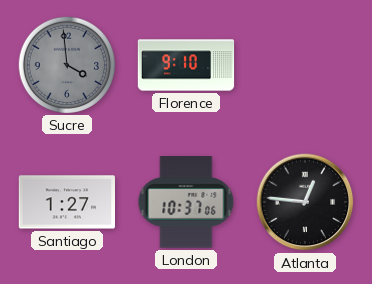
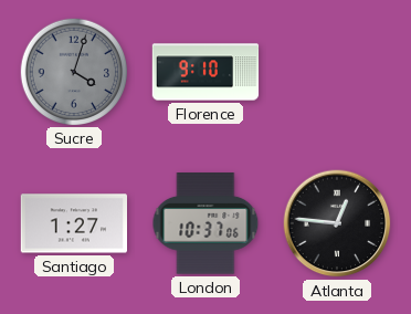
Sucre: 3:59 -> 4:03
